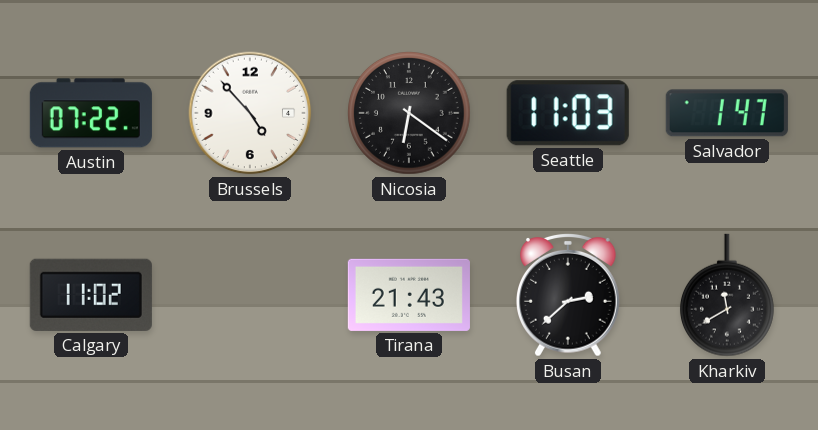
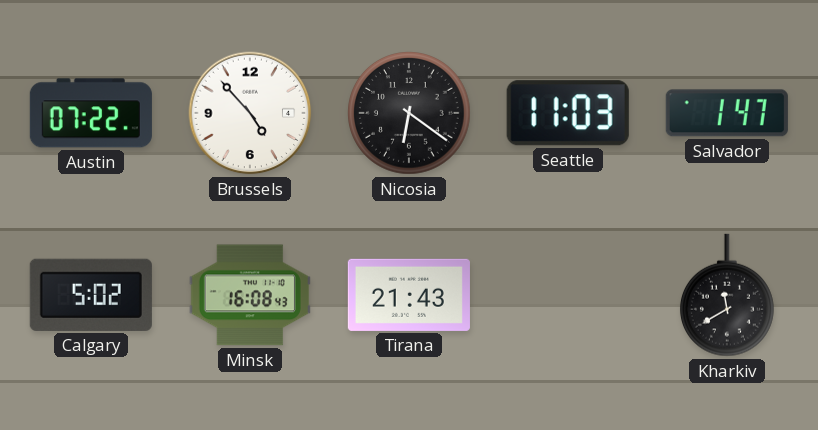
Calgary: 11:02 -> 5:02
Minsk: none -> 16:08
Busan: 2:38 -> none
